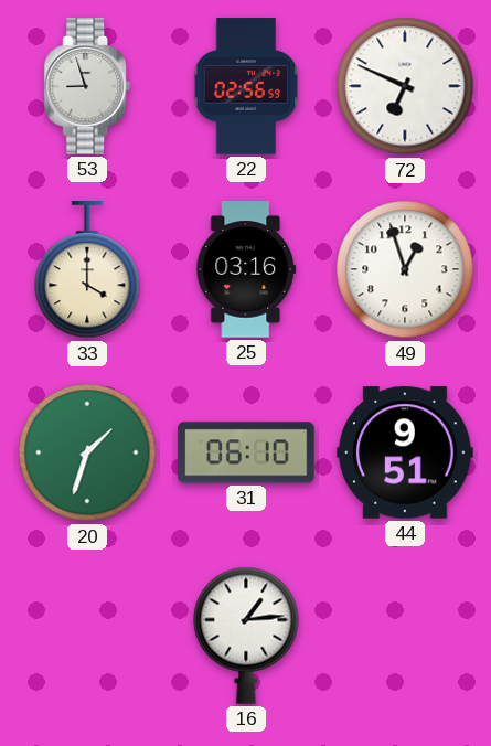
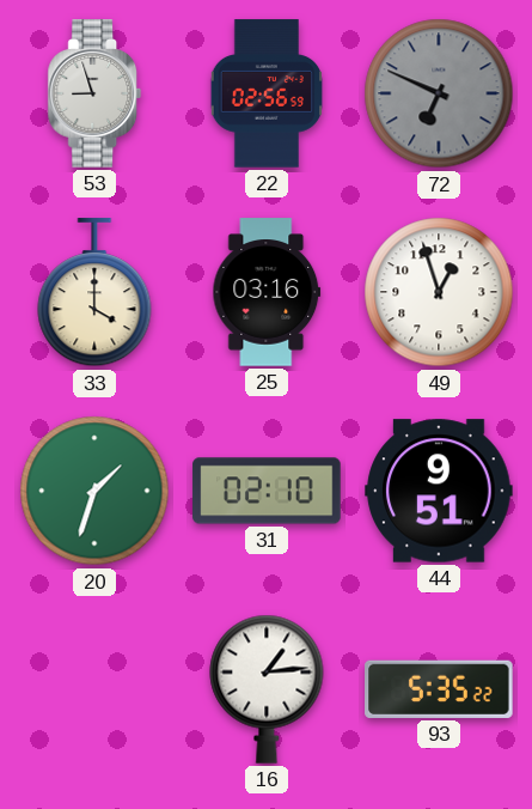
72 dial: white -> grey
31: 06:10 -> 02:10
93: none -> 5:35
